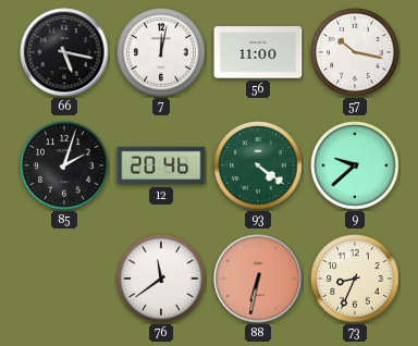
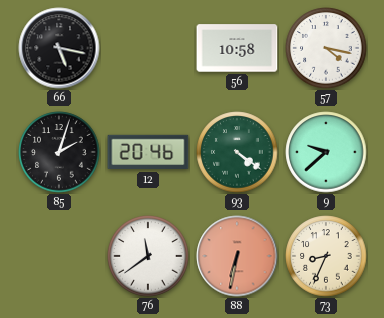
7: 12:02 -> none
56: 11:00 -> 10:58
57: 10:17 -> 4:17
